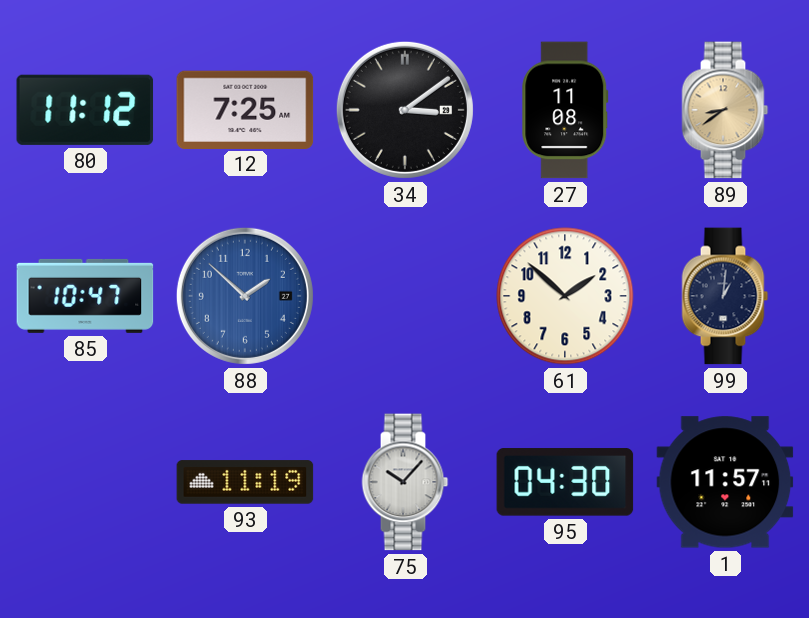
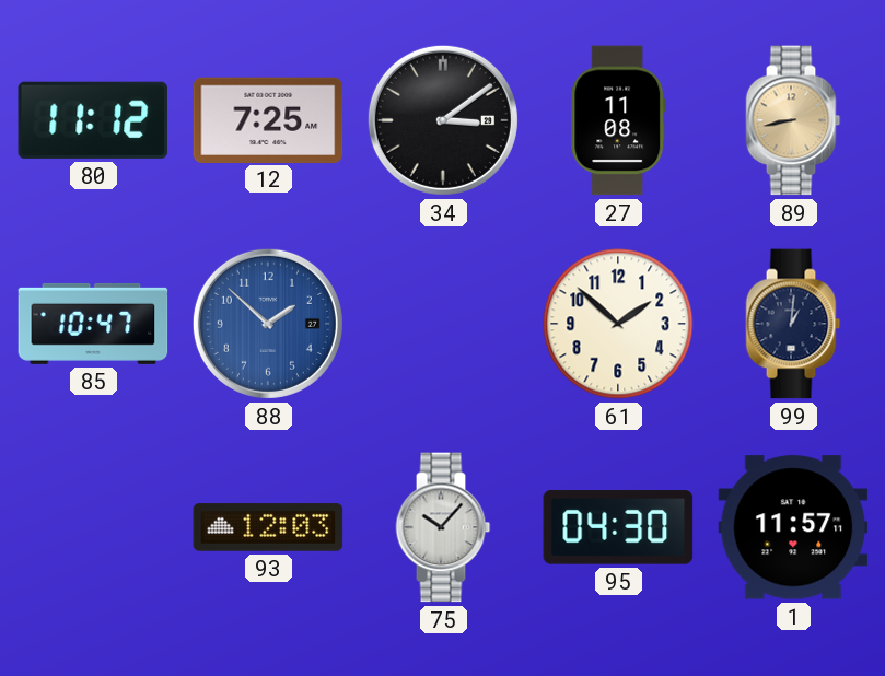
89: 8:39 -> 8:43
93: 11:19 -> 12:03
